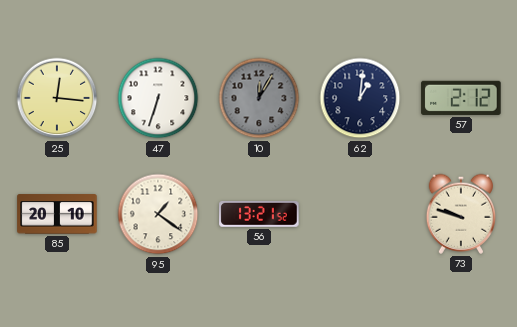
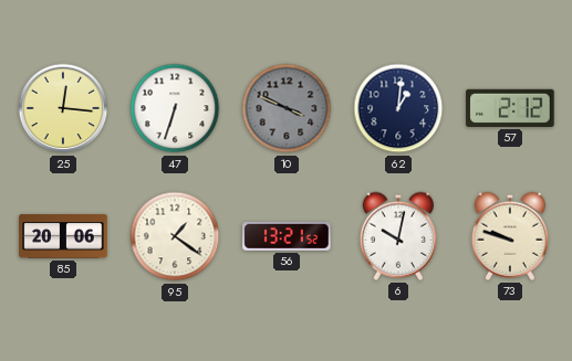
10: 12:05 -> 3:49
85: 20:10 -> 20:06
6: none -> 10:02
